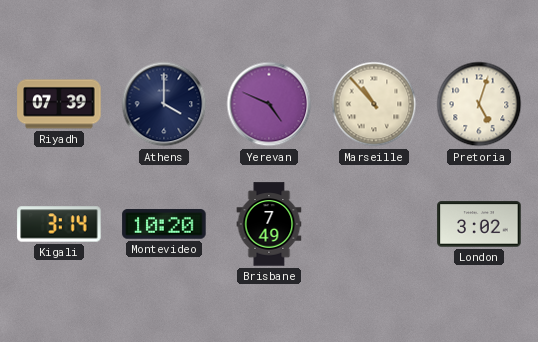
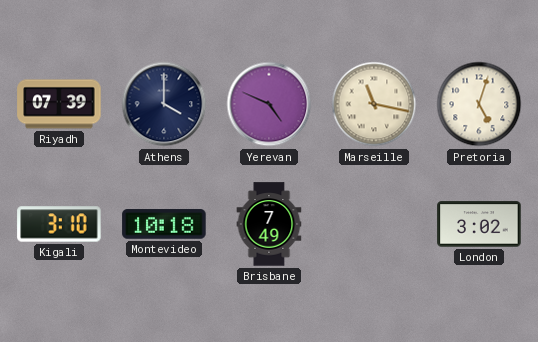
Marseille: 10:53 -> 11:17
Kigali: 3:14 -> 3:10
Montevideo: 10:20 -> 10:18
